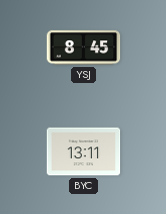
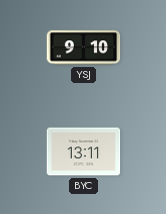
YSJ: 8:45 -> 9:10
